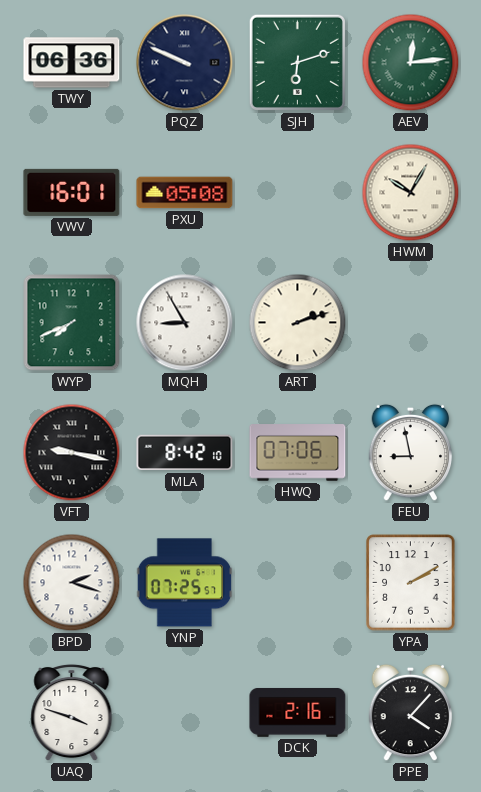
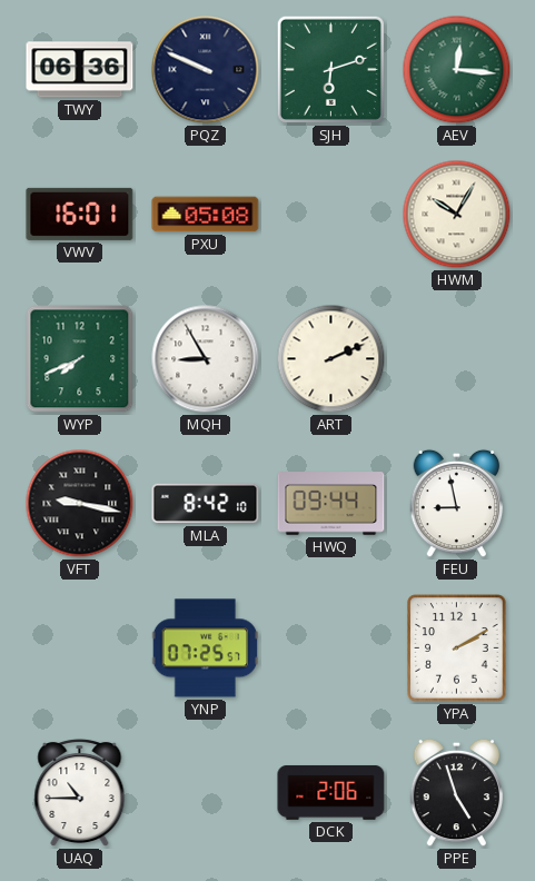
AEV: 12:14 -> 12:16
ART: 2:12 -> 2:11
HWQ: 07:06 -> 09:44
BPD: 2:18 -> none
UAQ: 3:48 -> 10:45
DCK: 2:16 -> 2:06
PPE: 4:07 -> 4:57
